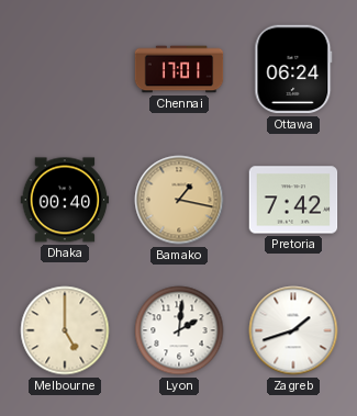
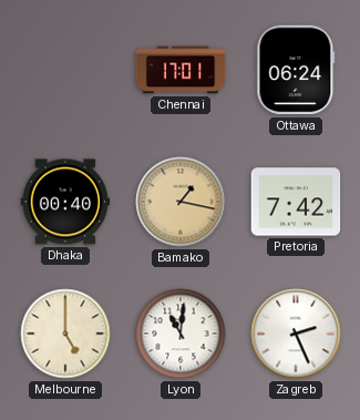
Lyon: 2:01 -> 11:01
Zagreb: 1:42 -> 2:26
